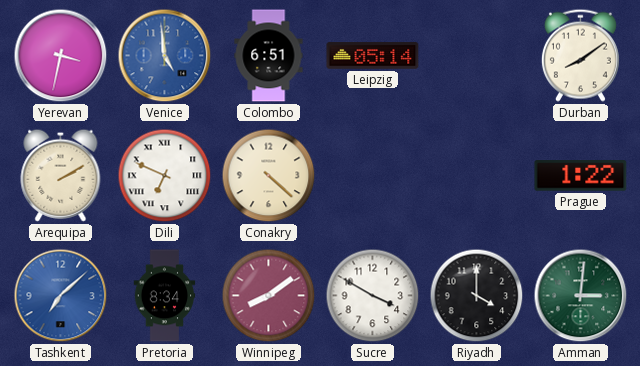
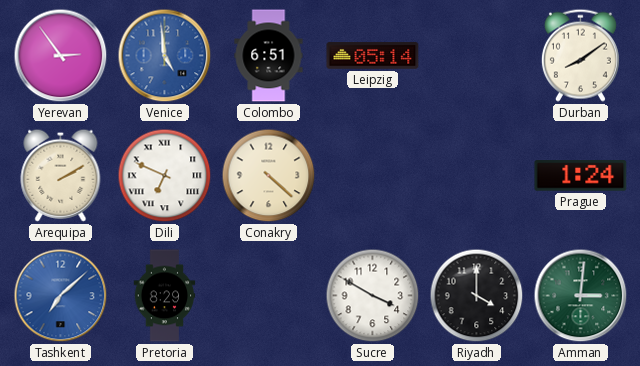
Yerevan: 3:32 -> 2:54
Prague: 1:22 -> 1:24
Pretoria: 8:34 -> 8:29
Winnipeg: 8:09 -> none
